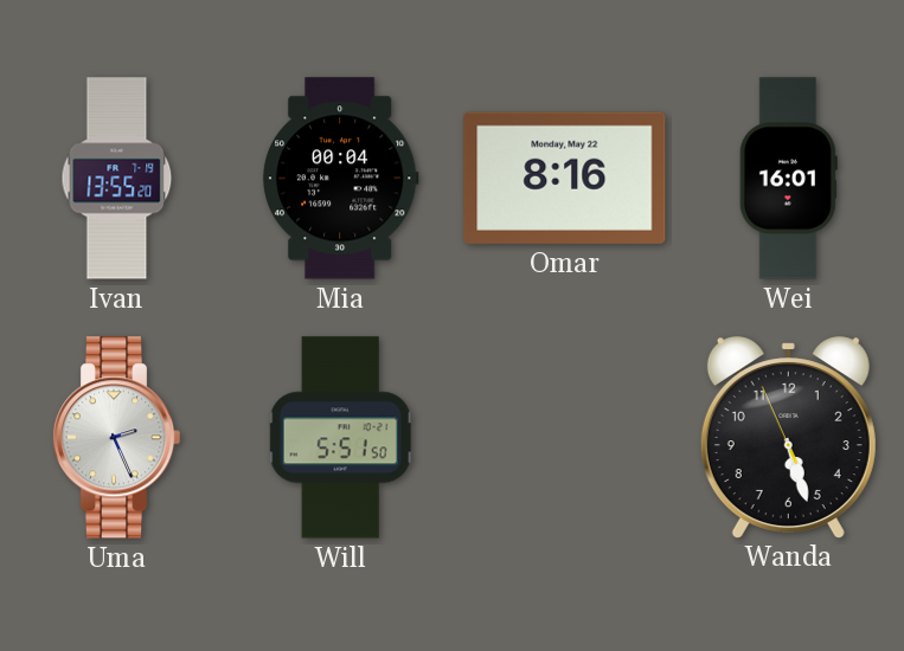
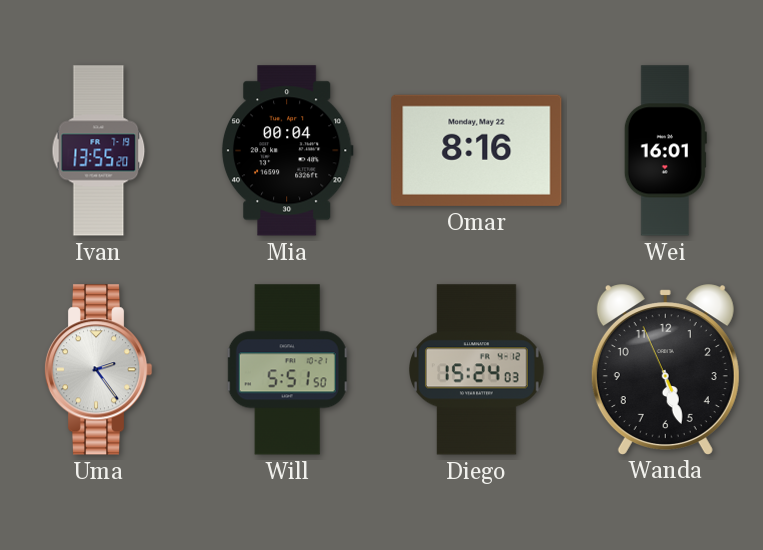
Uma: 2:26 -> 2:24
Diego: none -> 15:24
